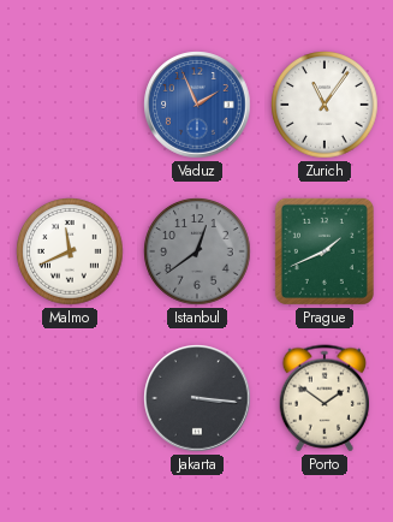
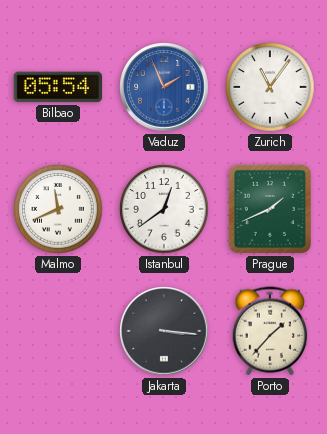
Bilbao: none -> 05:54
Istanbul dial: grey -> white
Porto: 1:51 -> 1:37
